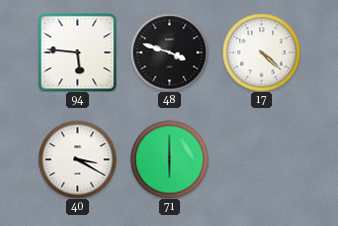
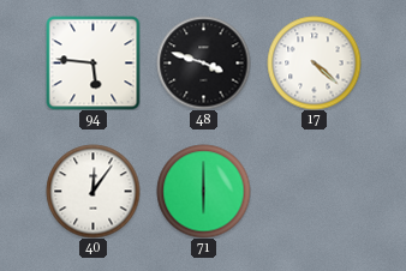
40: 3:20 -> 12:06
